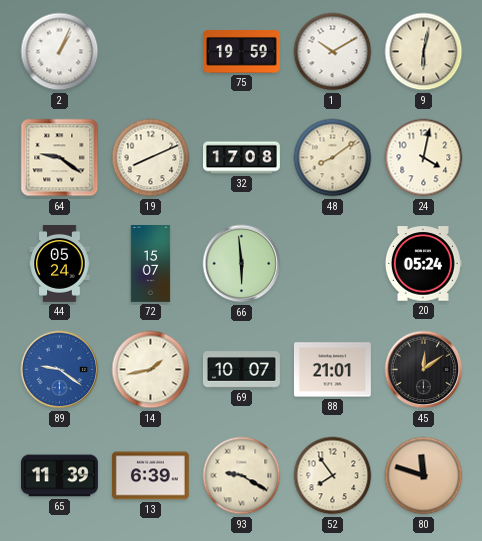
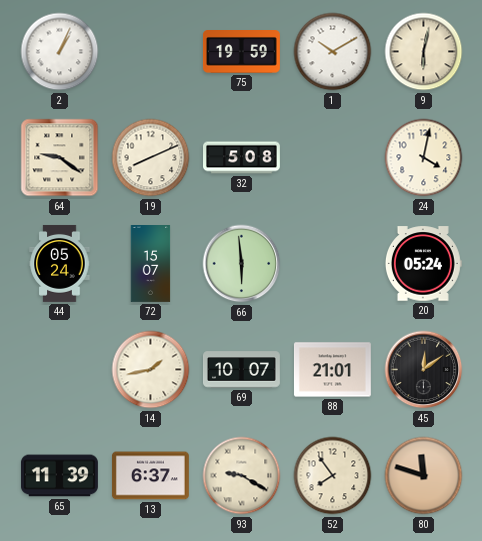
32: 17:08 -> 5:08
48: 8:09 -> none
89: 9:21 -> none
13: 6:39 -> 6:37
